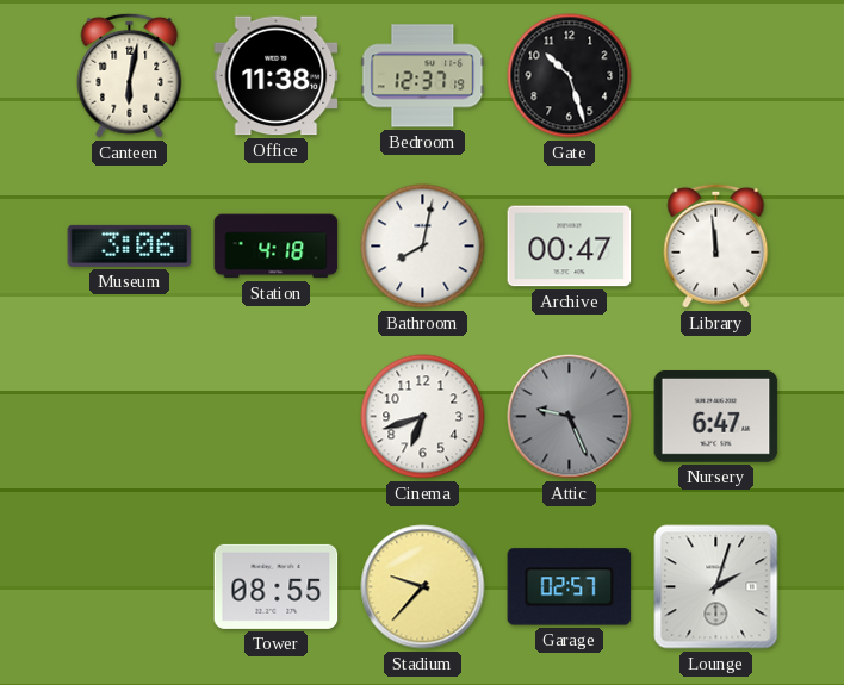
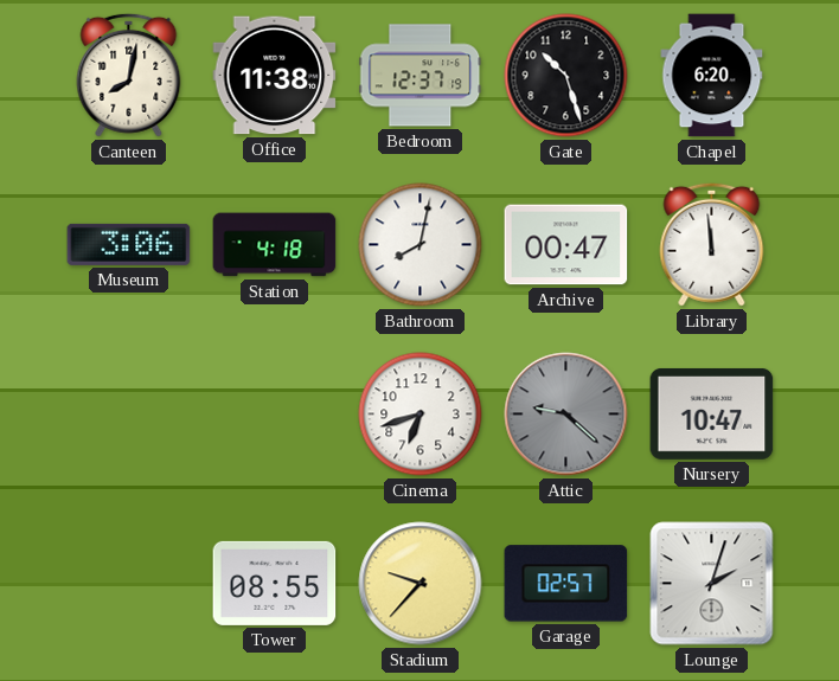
Canteen: 6:02 -> 8:02
Chapel: none -> 6:20
Attic: 9:26 -> 9:22
Nursery: 6:47 -> 10:47
